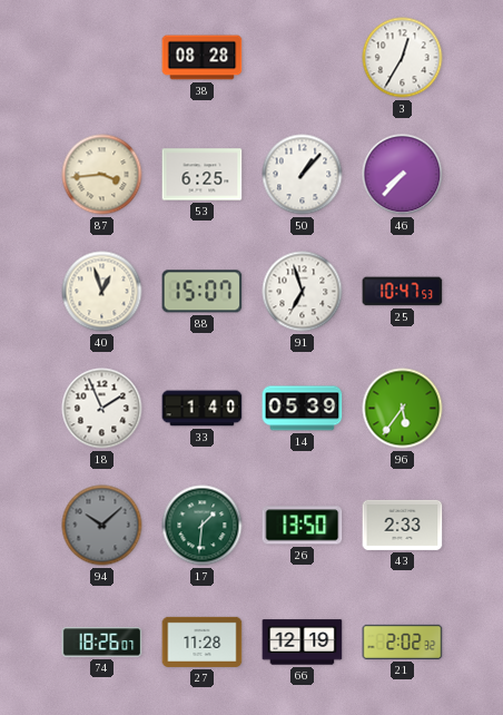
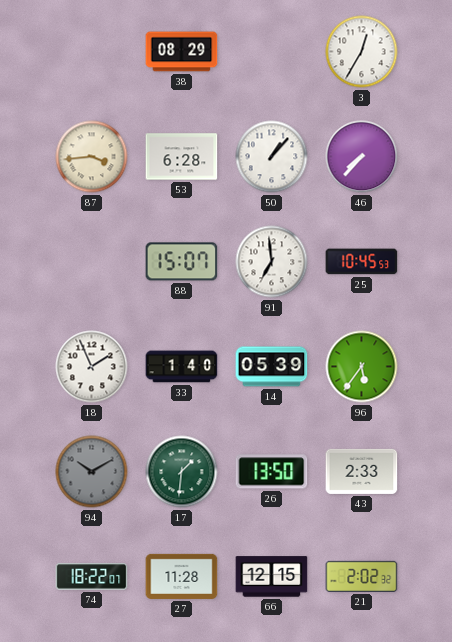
38: 08:28 -> 08:29
53: 6:25 -> 6:28
40: 12:57 -> none
91: 6:57 -> 6:59
25: 10:47 -> 10:45
94: 10:08 -> 10:10
74: 18:26 -> 18:22
66: 12:19 -> 12:15
